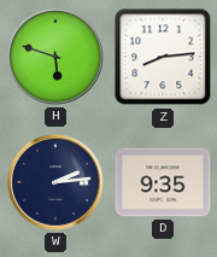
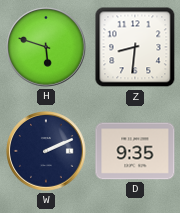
Z: 8:14 -> 8:31
W: 2:14 -> 2:11
